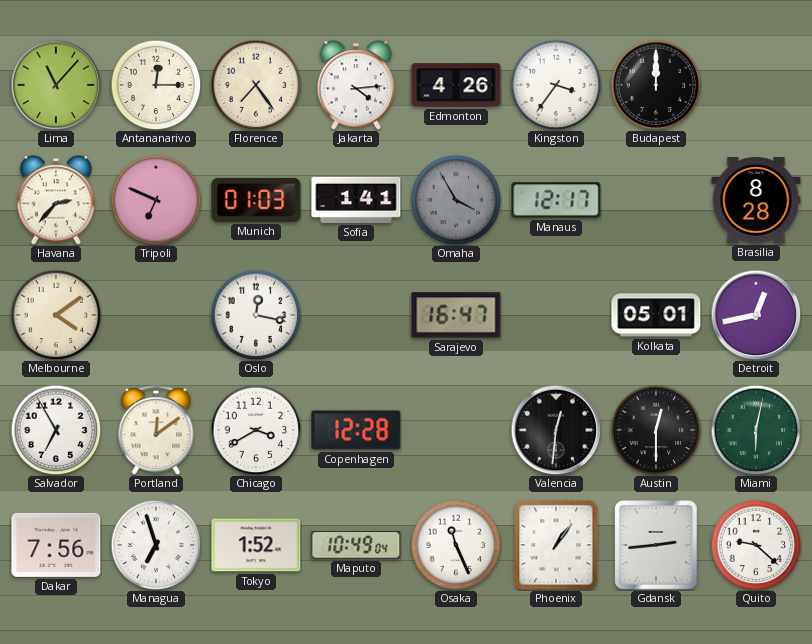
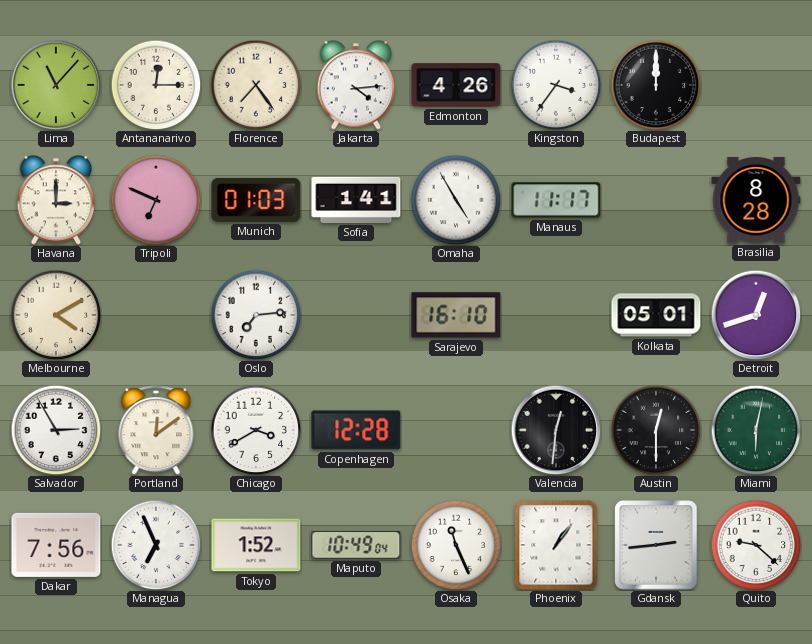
Havana: 2:37 -> 3:00
Omaha: 3:55 -> 4:55
Omaha dial: grey -> white
Manaus: 12:17 -> 11:17
Melbourne: 4:09 -> 4:10
Oslo: 12:17 -> 7:14
Sarajevo: 16:47 -> 16:10
Detroit: 12:43 -> 12:42
Salvador: 6:55 -> 2:55
Managua: 6:57 -> 6:56
